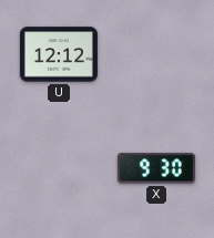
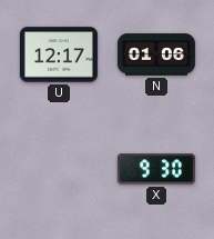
U: 12:12 -> 12:17
N: none -> 01:06
